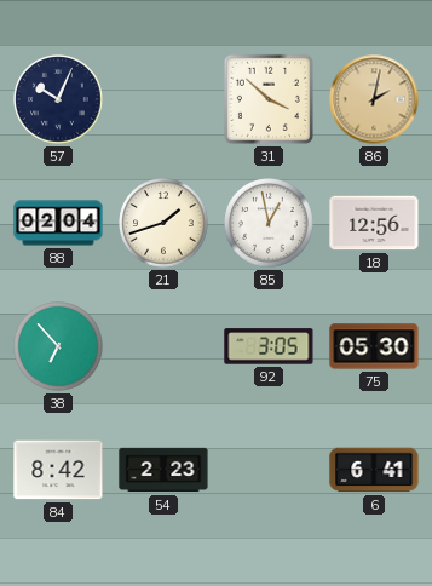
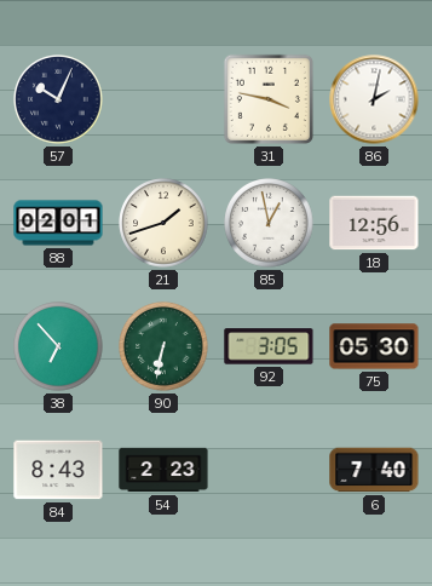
31: 3:52 -> 3:47
86 dial: champagne -> white
88: 02:04 -> 02:01
90: none -> 6:32
84: 8:42 -> 8:43
6: 6:41 -> 7:40
